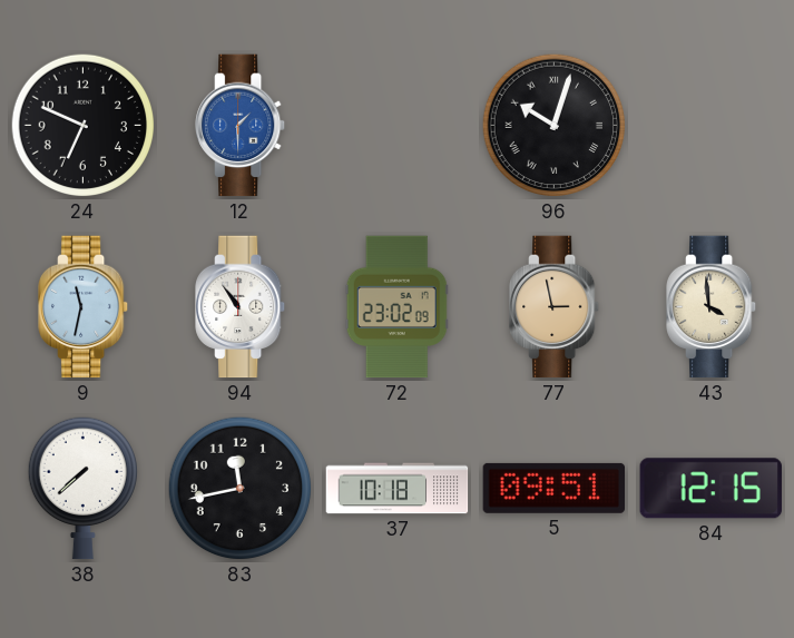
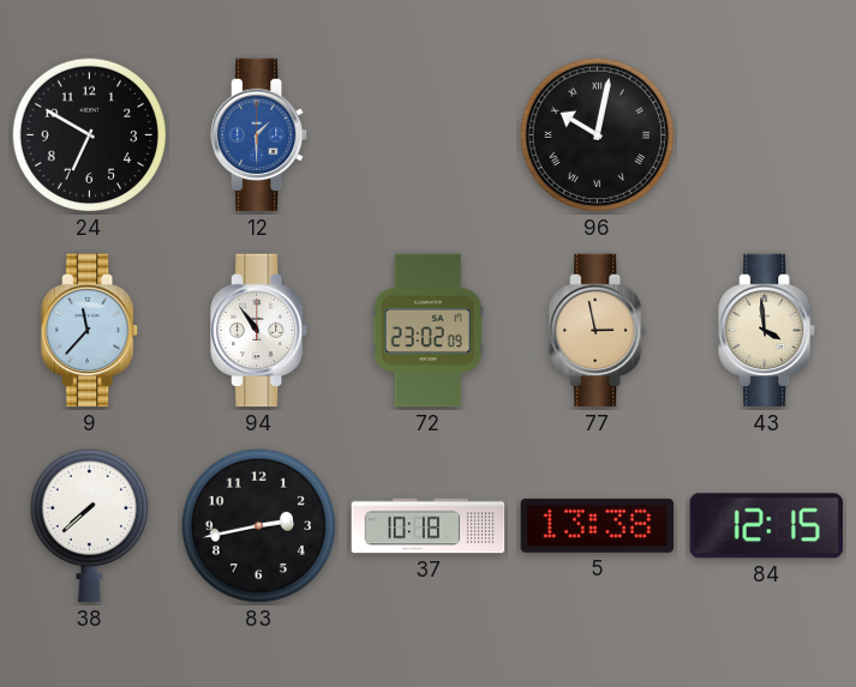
24: 6:49 -> 6:50
96: 10:03 -> 10:02
9: 11:32 -> 11:37
83: 11:43 -> 2:43
5: 09:51 -> 13:38
